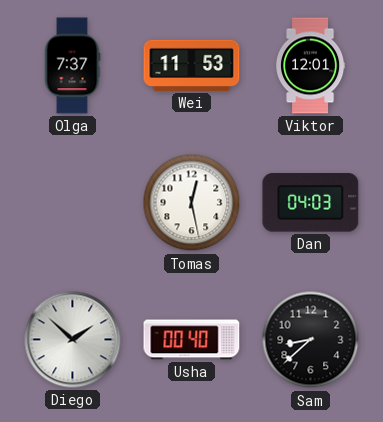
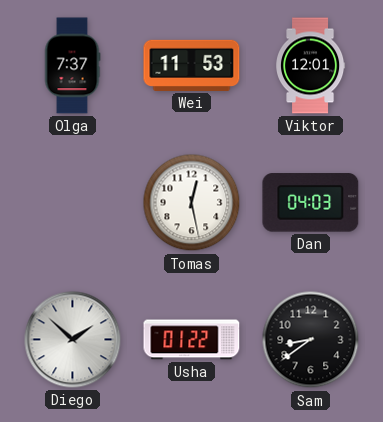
Usha: 00:40 -> 01:22
Sam: 8:38 -> 8:39
